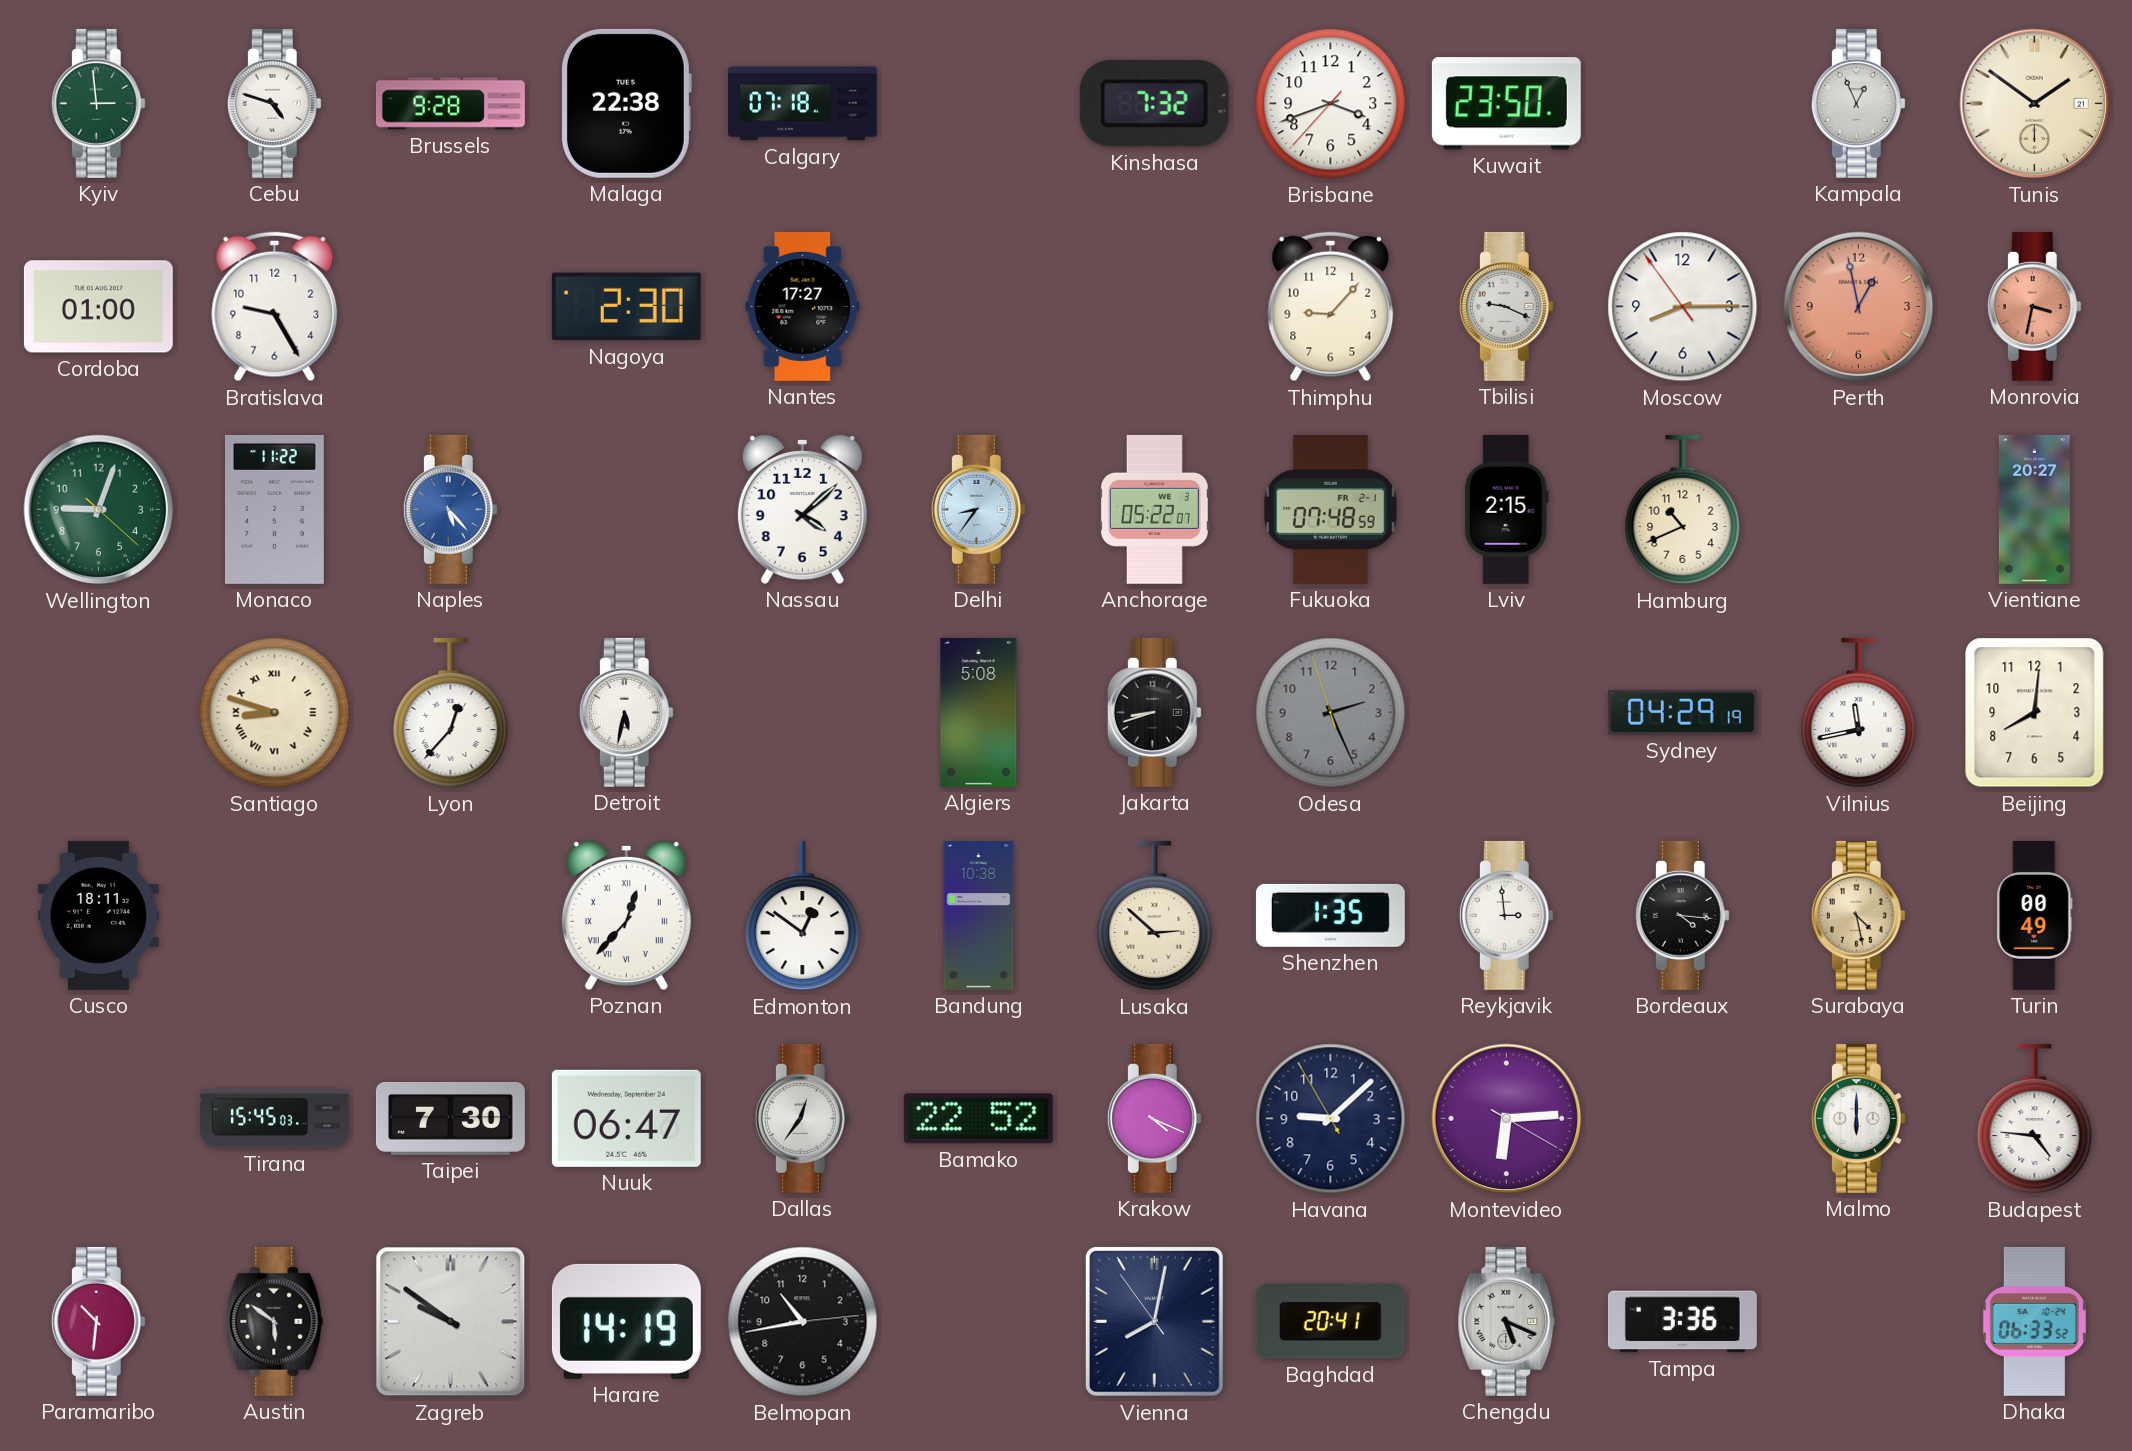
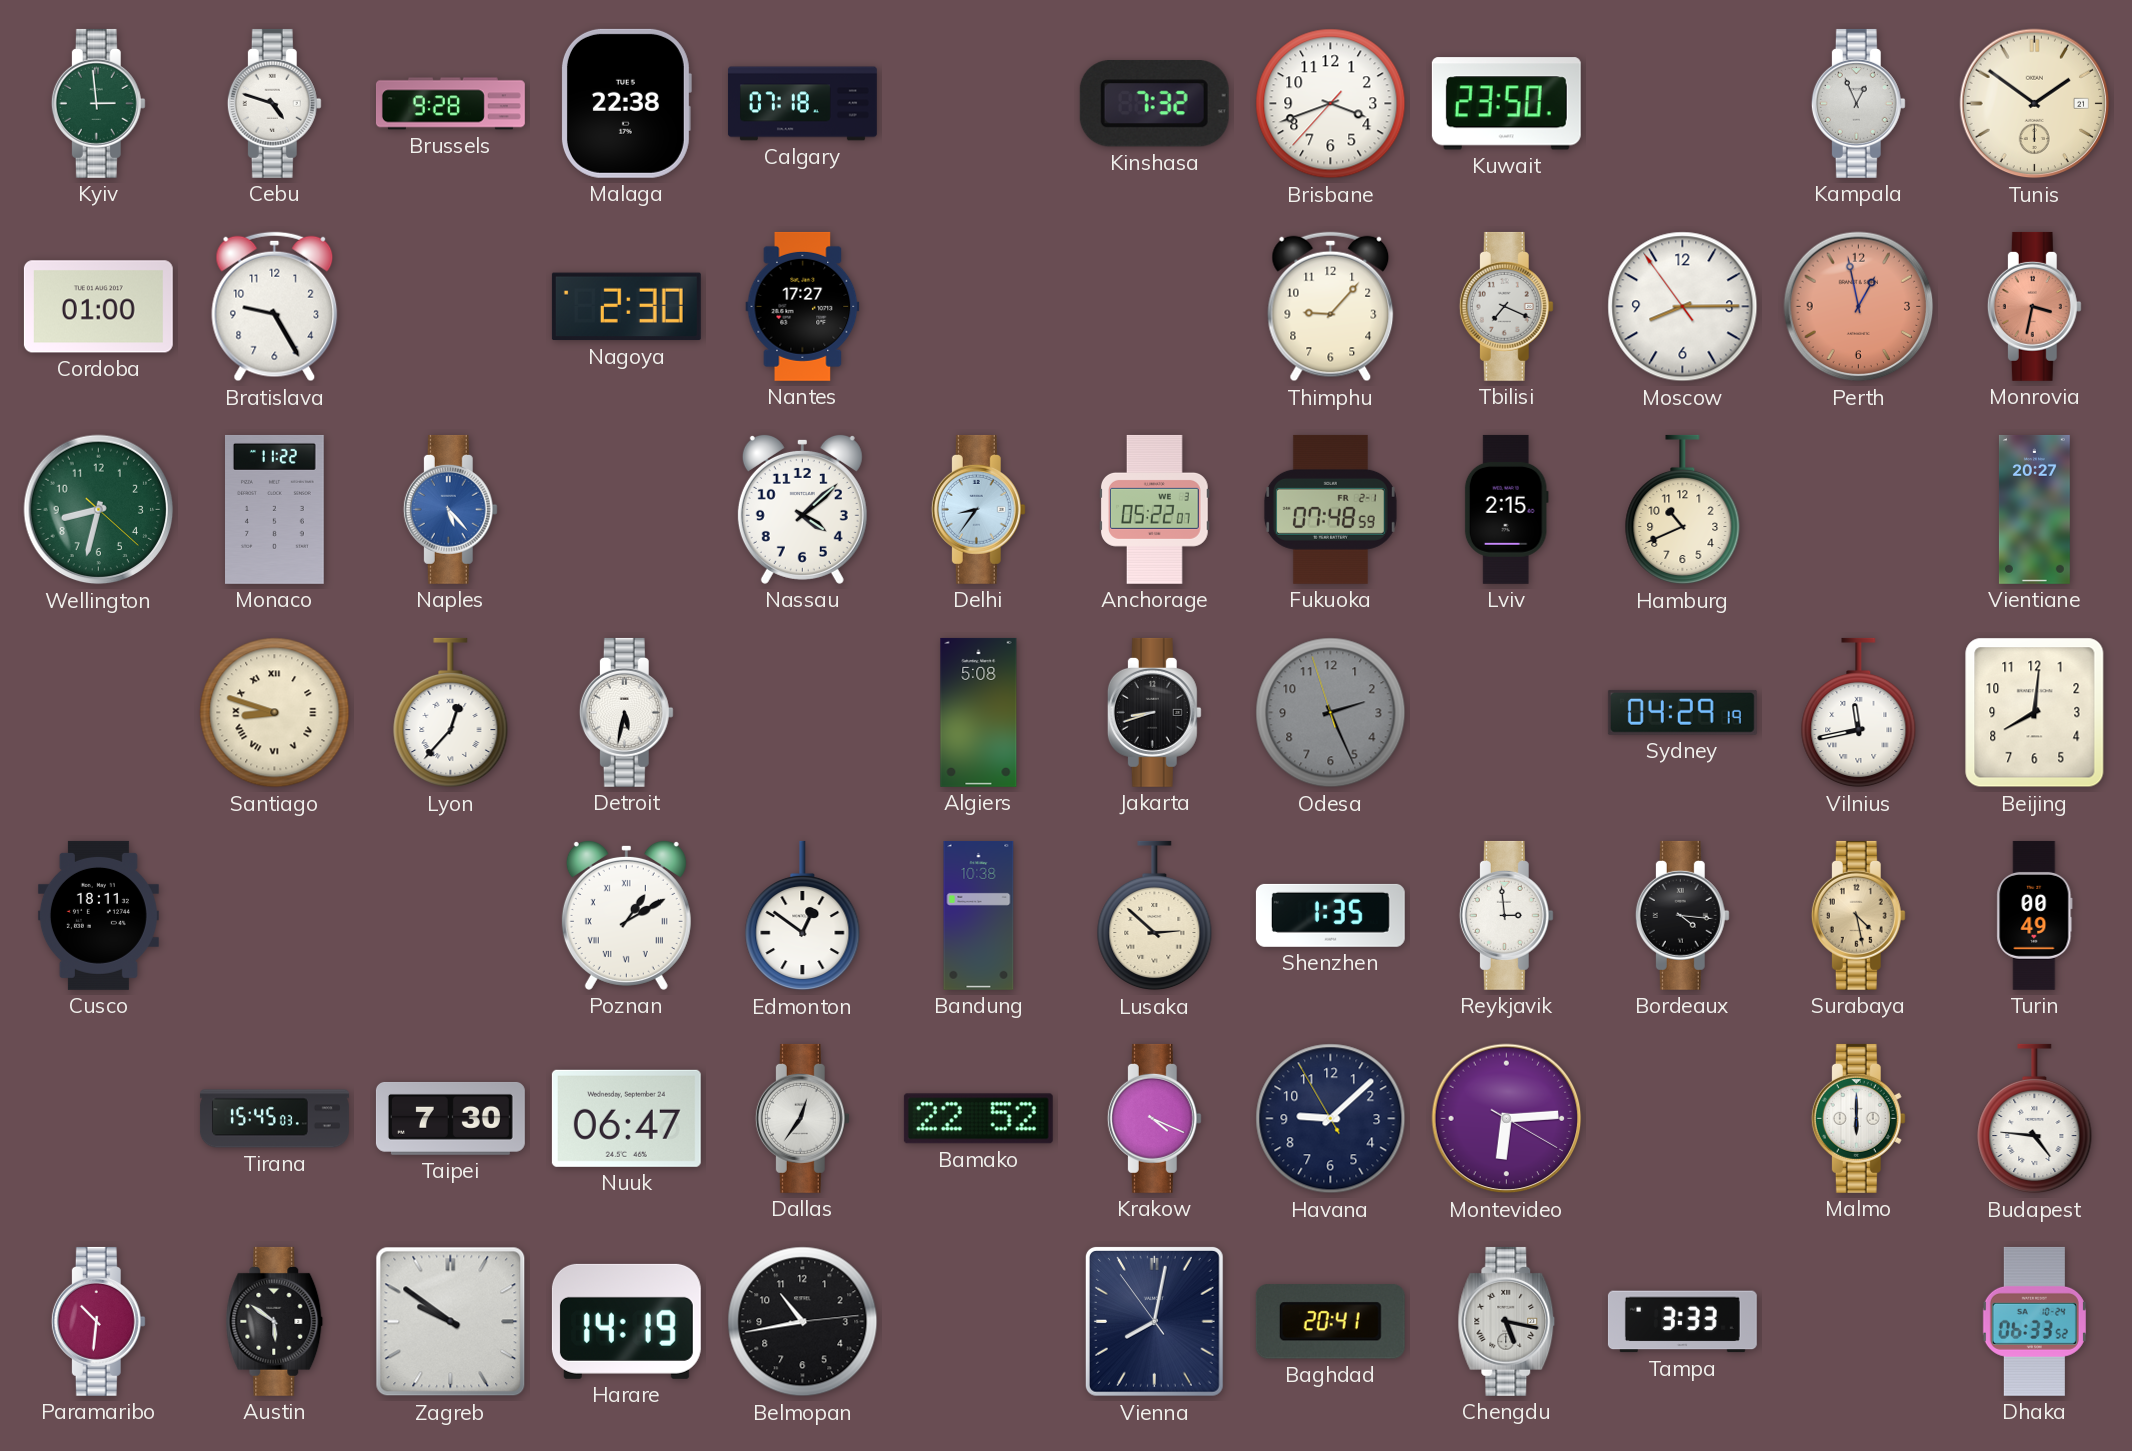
Tbilisi: 9:19 -> 7:19
Wellington: 9:03 -> 8:32
Poznan: 12:37 -> 1:10
Chengdu: 5:19 -> 5:17
Tampa: 3:36 -> 3:33
